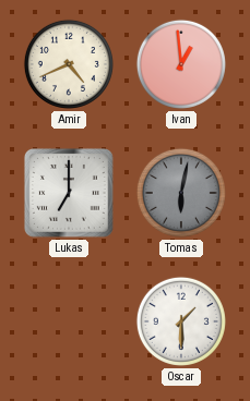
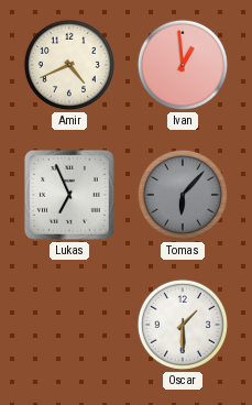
Lukas: 7:00 -> 6:56
Tomas: 6:02 -> 6:07
